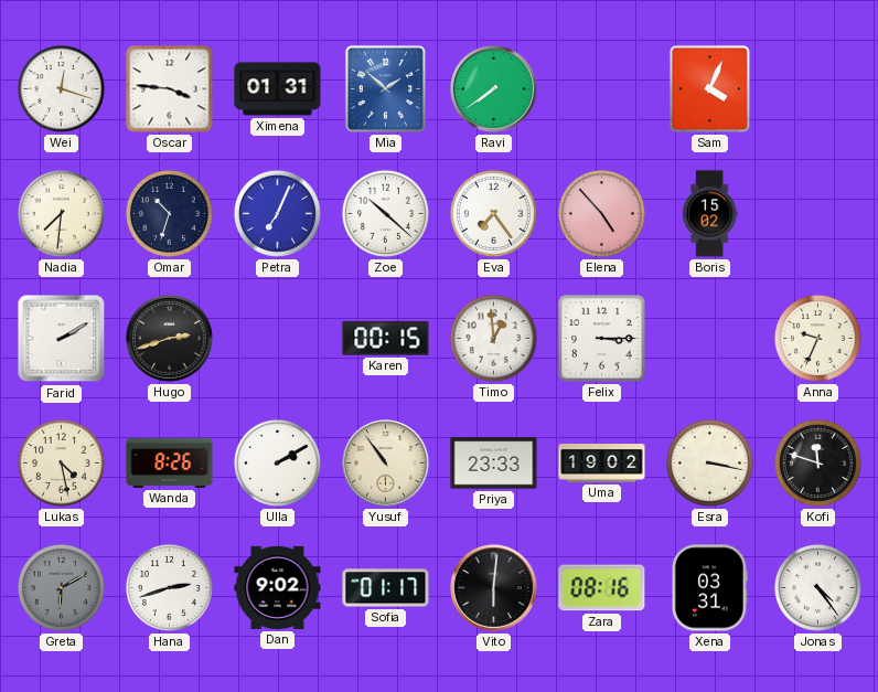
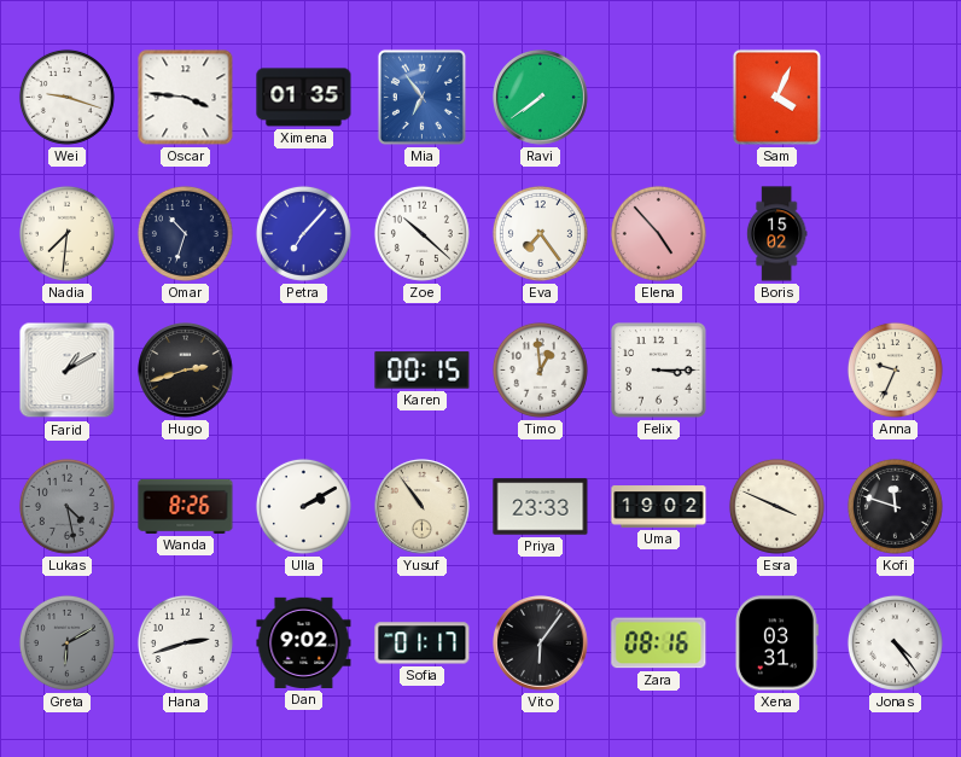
Wei: 12:18 -> 9:18
Ximena: 01:31 -> 01:35
Mia: 1:52 -> 6:54
Petra: 7:04 -> 7:07
Farid: 2:10 -> 1:10
Lukas dial: cream -> grey
Esra: 3:17 -> 3:49
Vito: 6:01 -> 6:06
